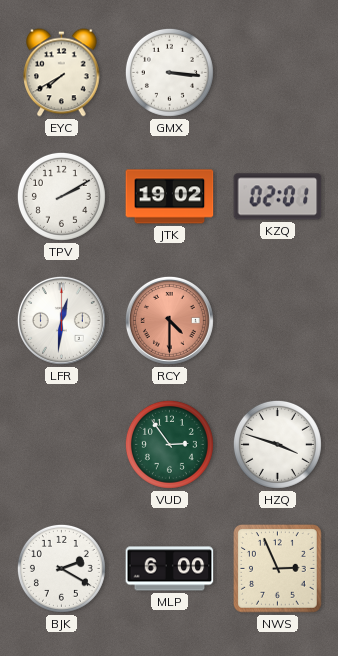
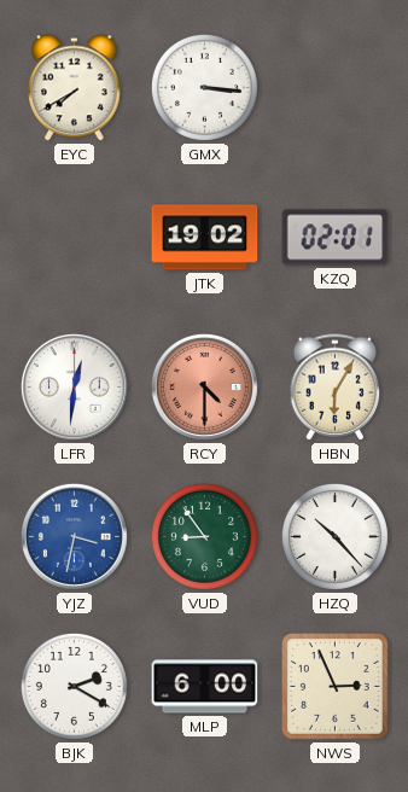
TPV: 2:10 -> none
HBN: none -> 6:05
YJZ: none -> 3:32
VUD: 2:54 -> 8:54
HZQ: 3:48 -> 10:23
